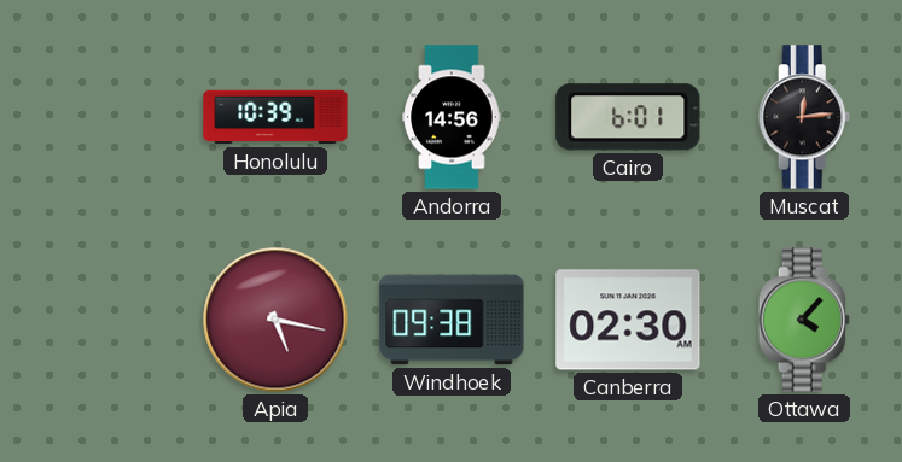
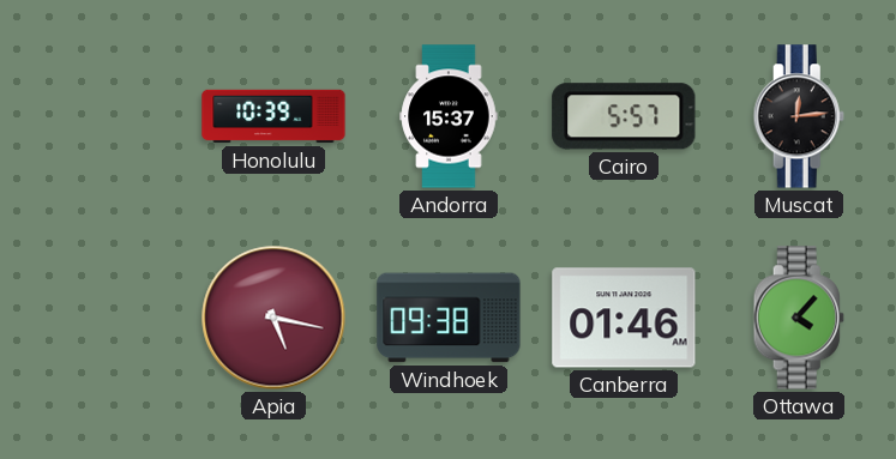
Andorra: 14:56 -> 15:37
Cairo: 6:01 -> 5:57
Canberra: 02:30 -> 01:46
